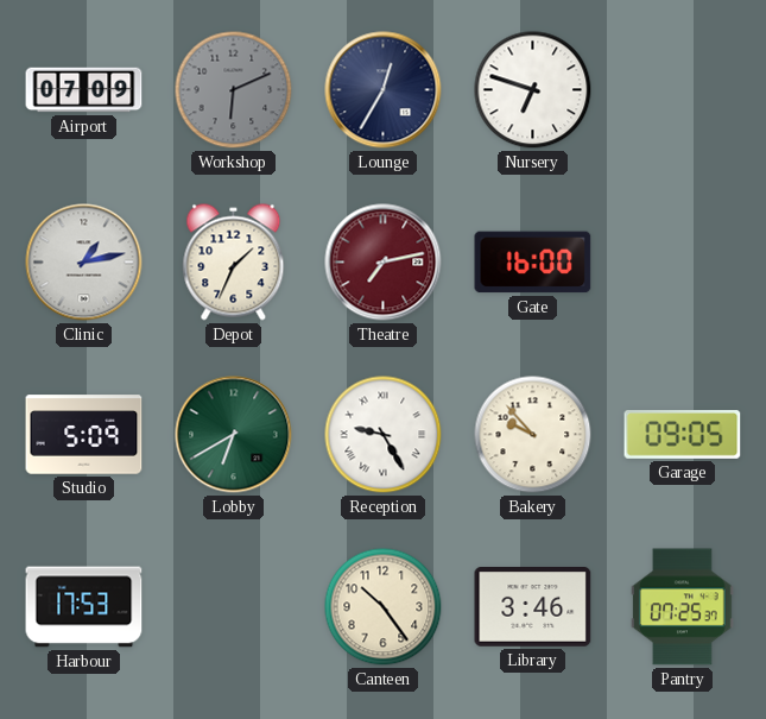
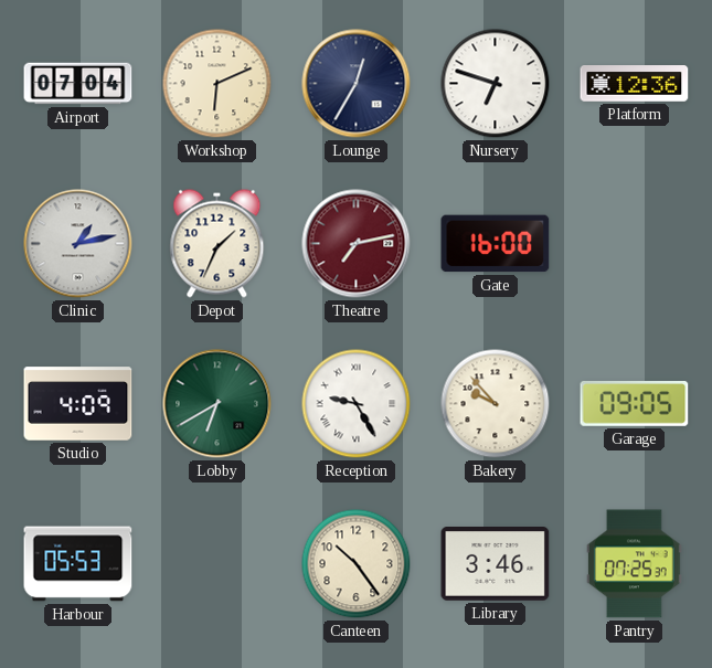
Airport: 07:09 -> 07:04
Workshop dial: grey -> cream
Platform: none -> 12:36
Studio: 5:09 -> 4:09
Harbour: 17:53 -> 05:53
